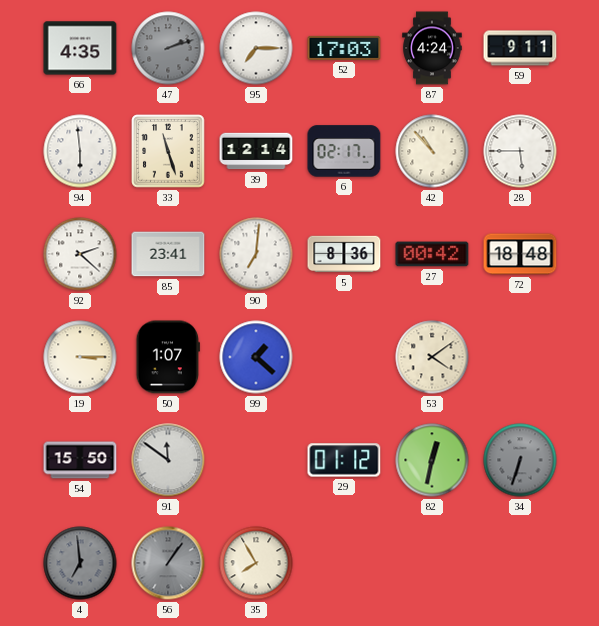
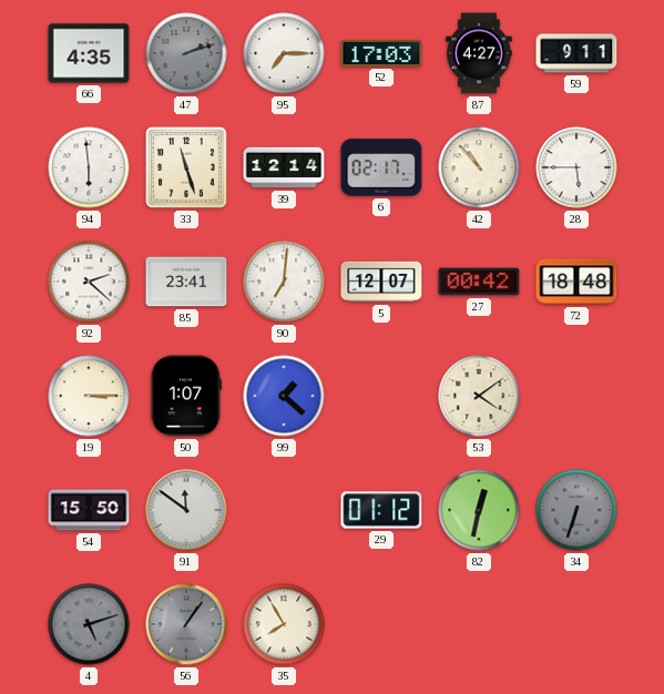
87: 4:24 -> 4:27
5: 8:36 -> 12:07
4: 6:59 -> 5:12
